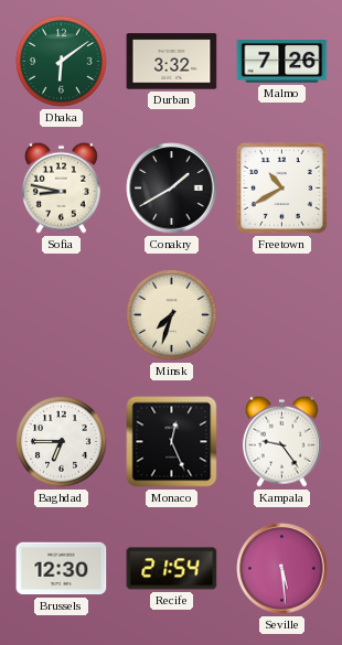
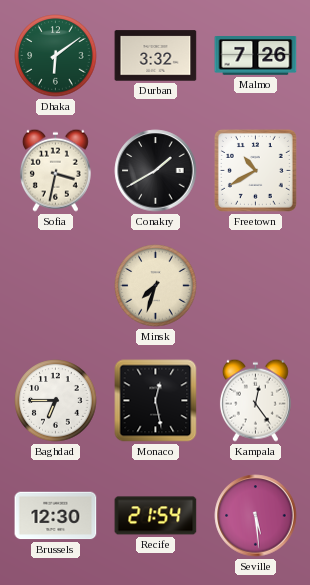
Sofia: 8:47 -> 3:32
Monaco: 12:26 -> 12:28
Kampala: 9:24 -> 12:24
